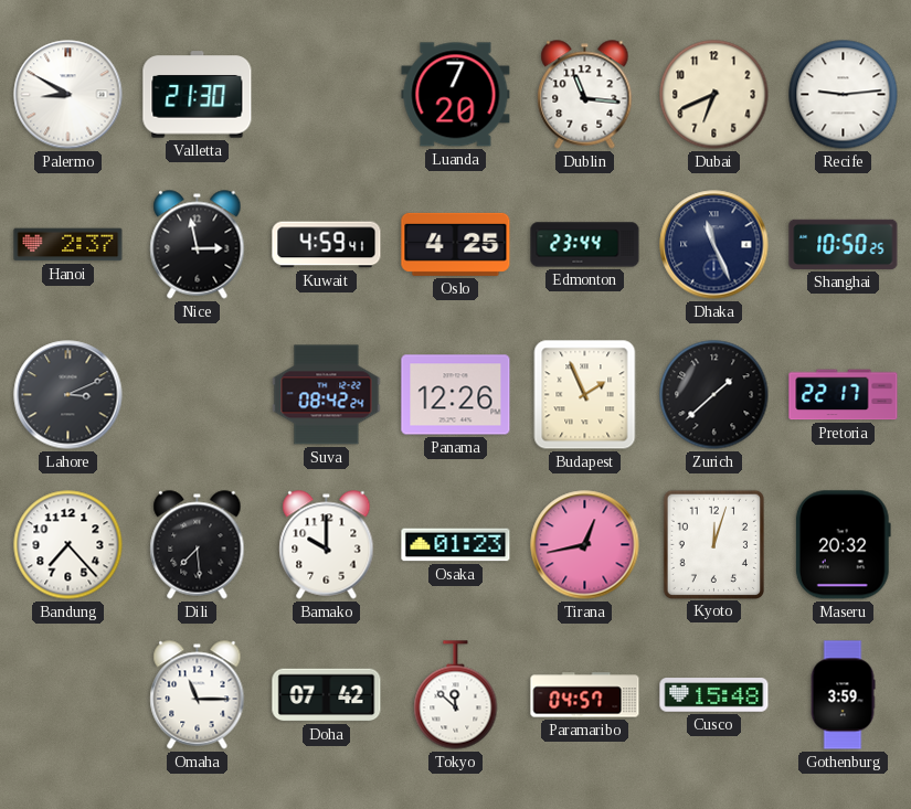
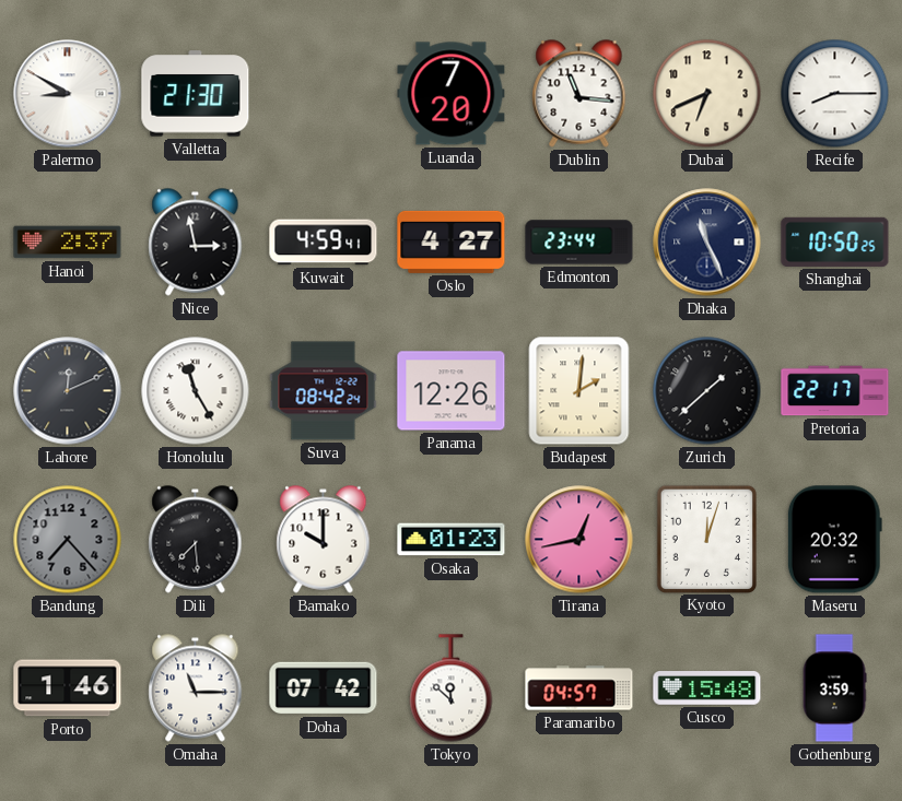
Recife: 9:14 -> 8:15
Oslo: 4:25 -> 4:27
Lahore: 3:11 -> 12:11
Honolulu: none -> 11:25
Budapest: 1:56 -> 2:01
Bandung dial: white -> grey
Porto: none -> 1:46
